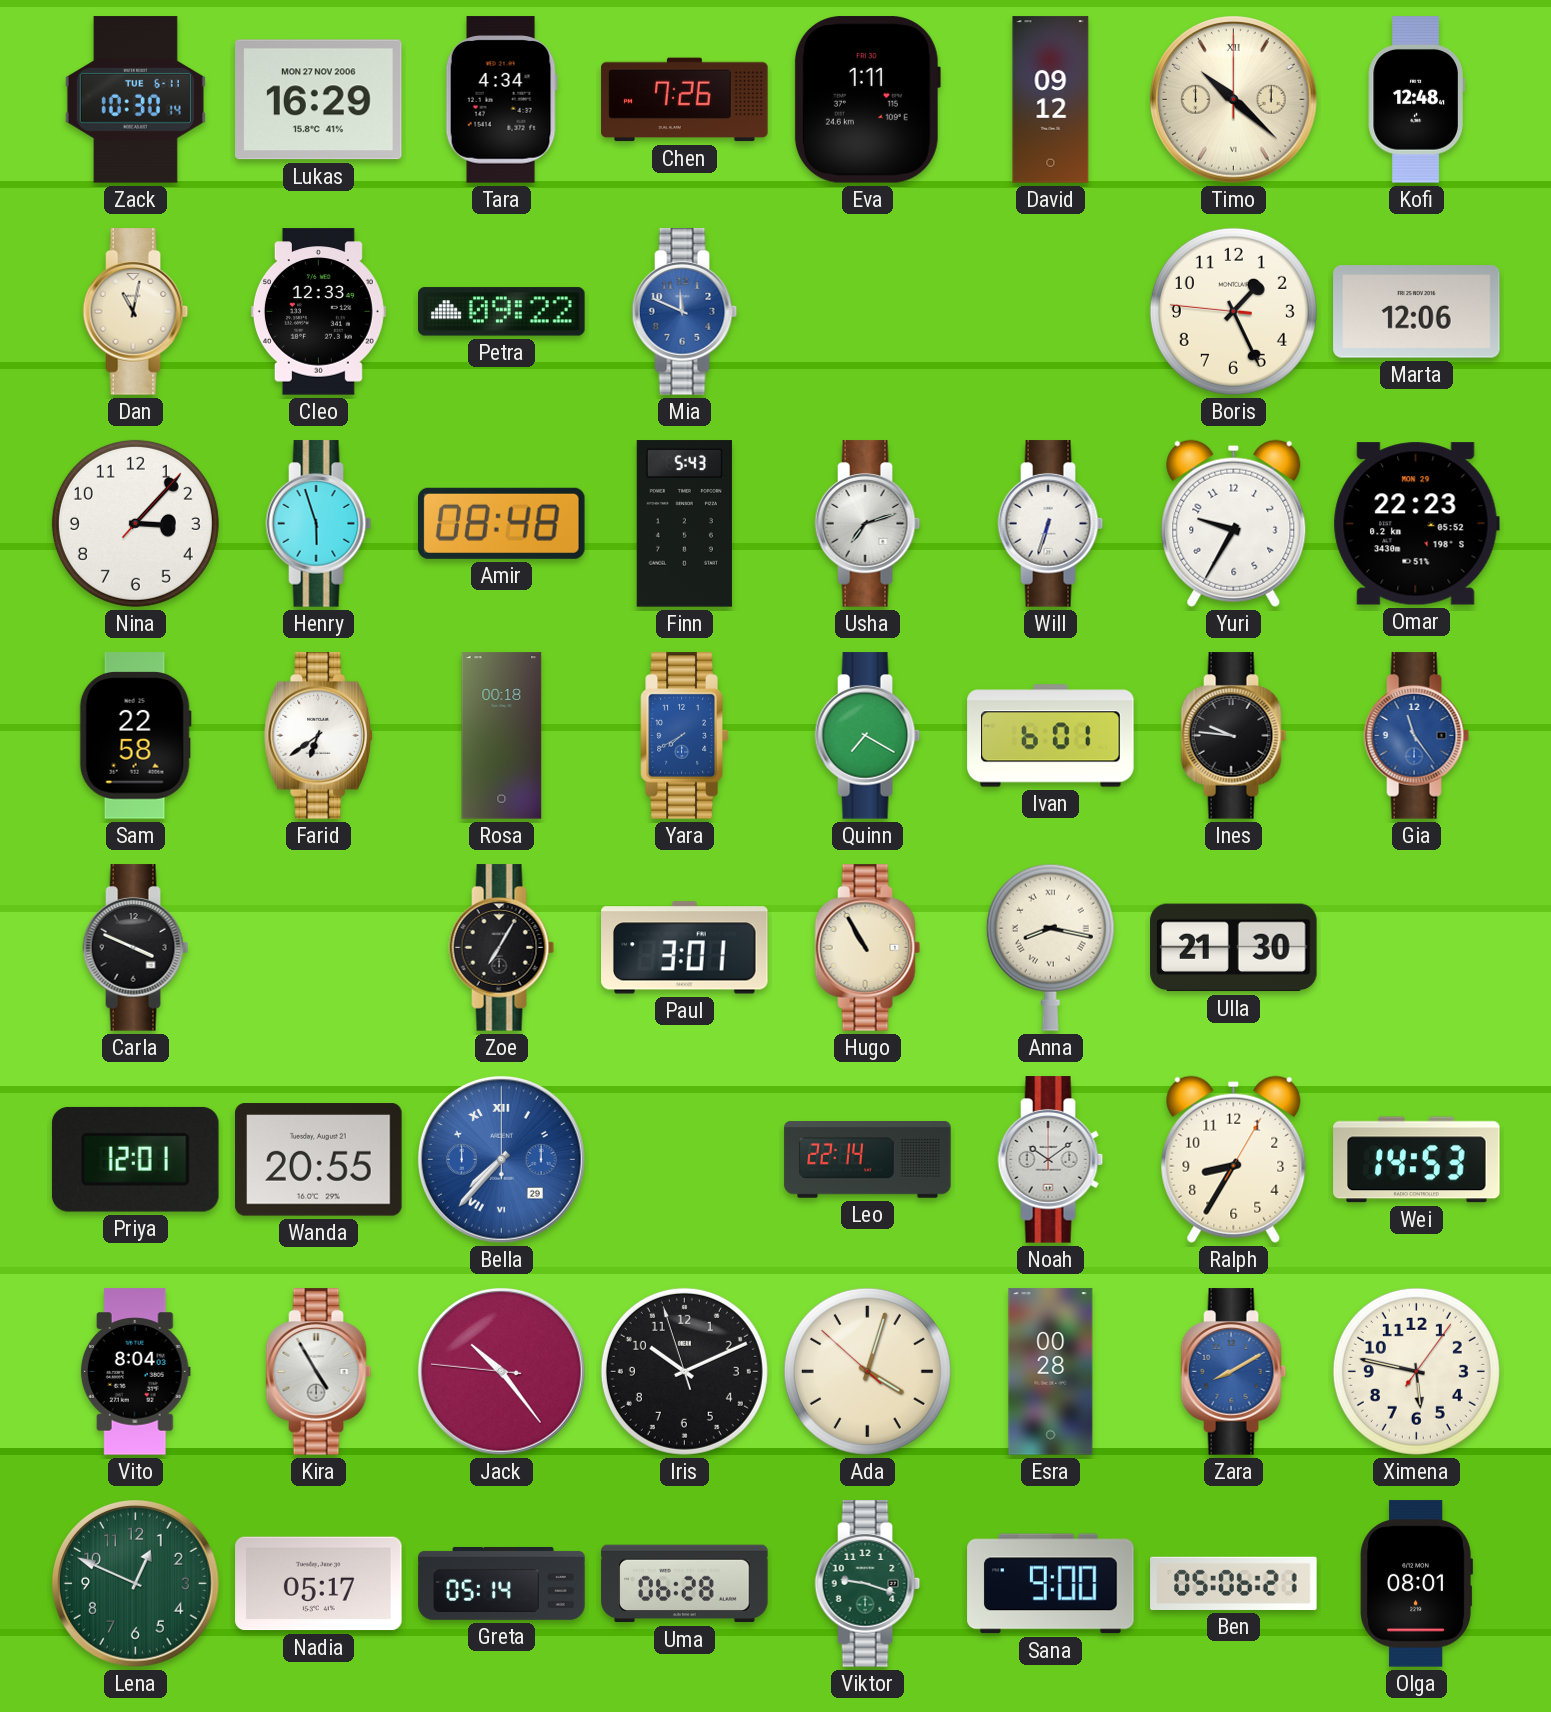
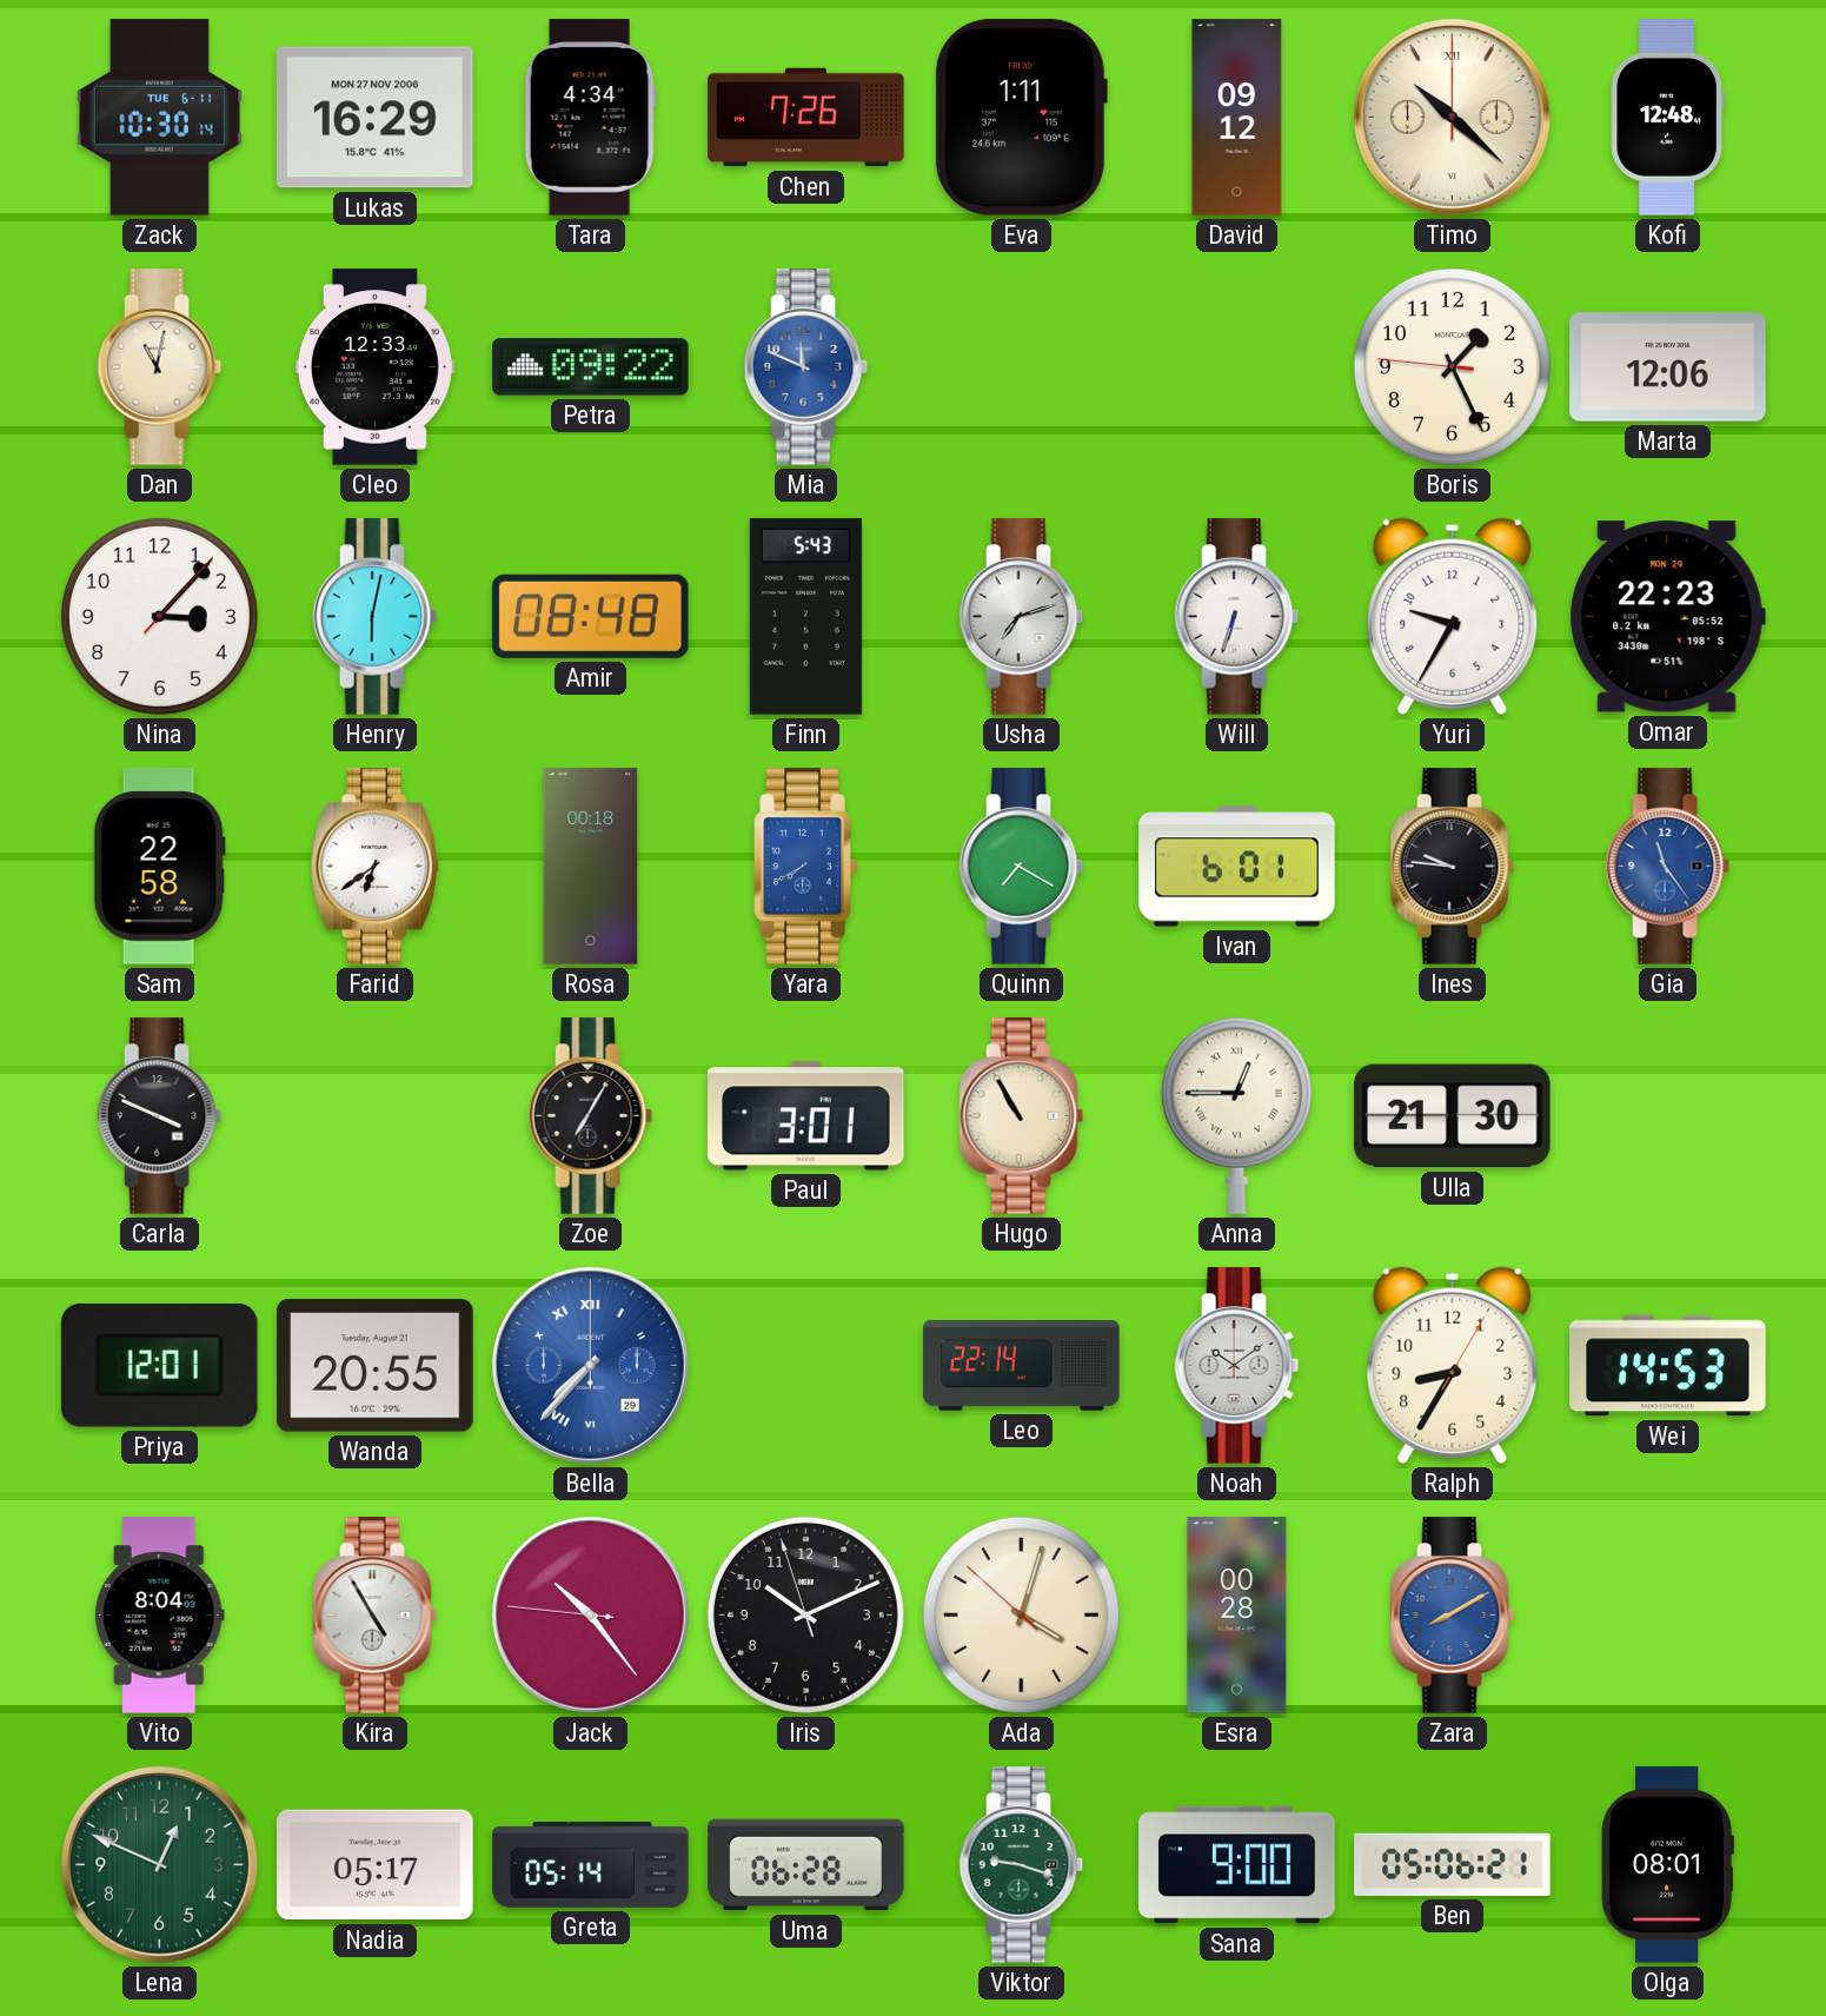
Henry: 5:57 -> 6:02
Anna: 8:17 -> 12:45
Ximena: 5:47 -> none
